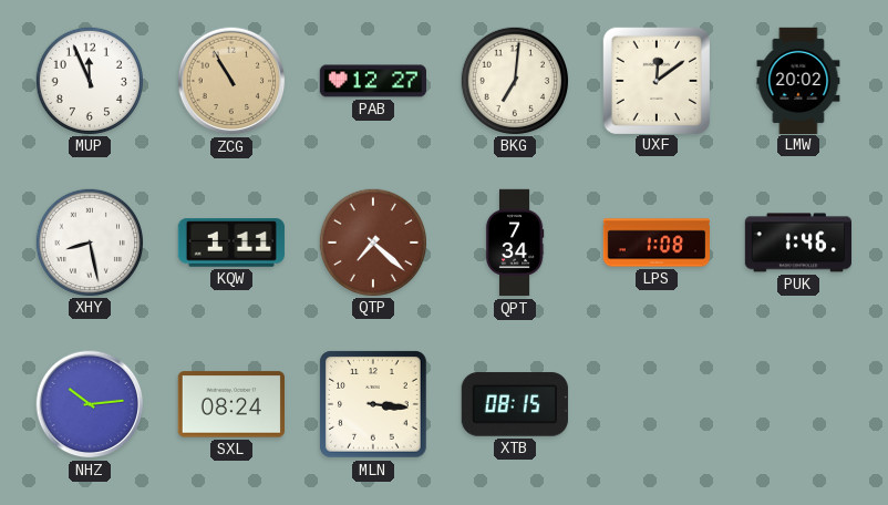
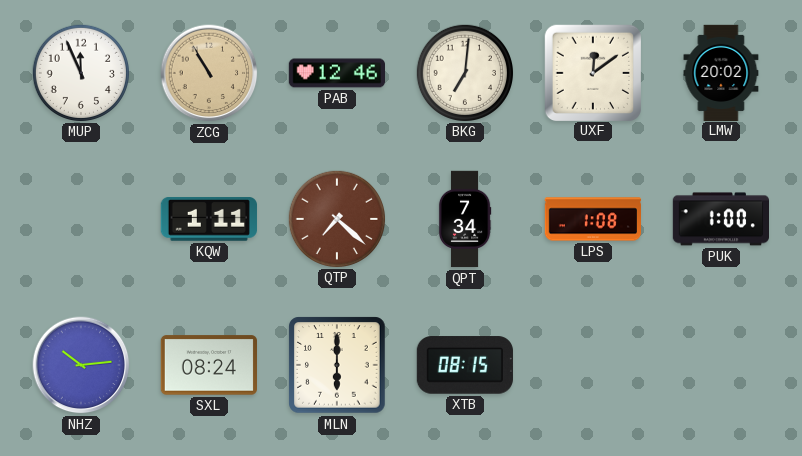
PAB: 12:27 -> 12:46
XHY: 8:28 -> none
PUK: 1:46 -> 1:00
MLN: 3:16 -> 6:00
